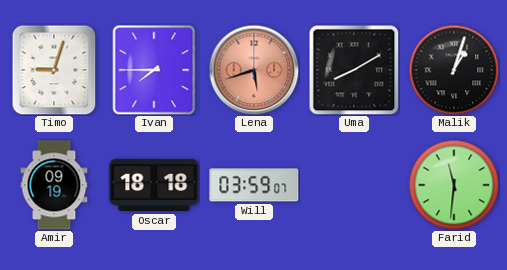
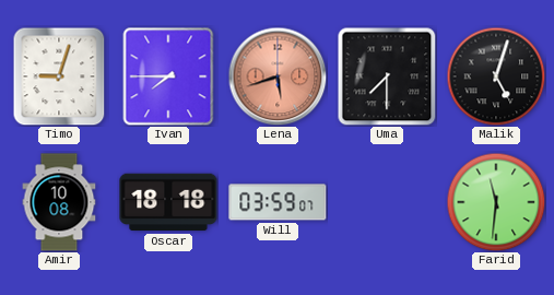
Uma: 8:10 -> 7:30
Malik: 1:03 -> 5:03
Amir: 09:19 -> 10:08
